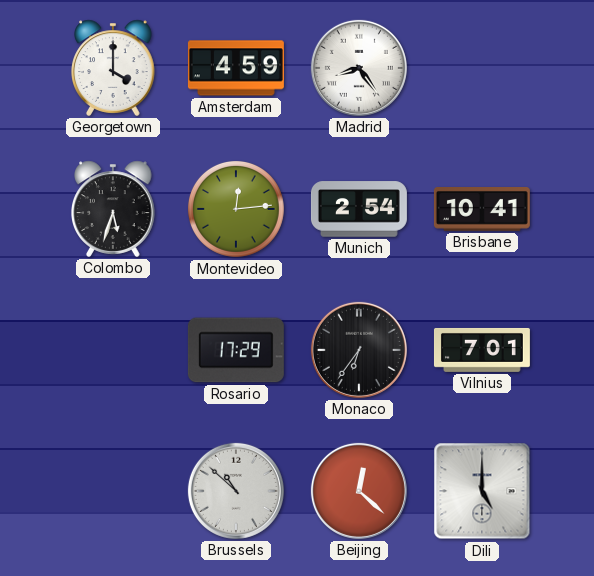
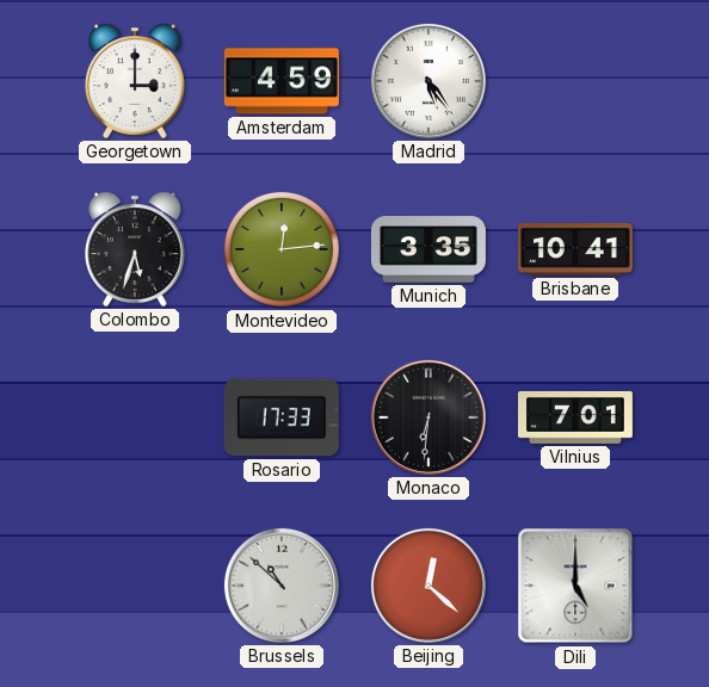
Georgetown: 4:00 -> 3:00
Madrid: 8:24 -> 5:24
Munich: 2:54 -> 3:35
Rosario: 17:29 -> 17:33
Monaco: 6:36 -> 6:31
